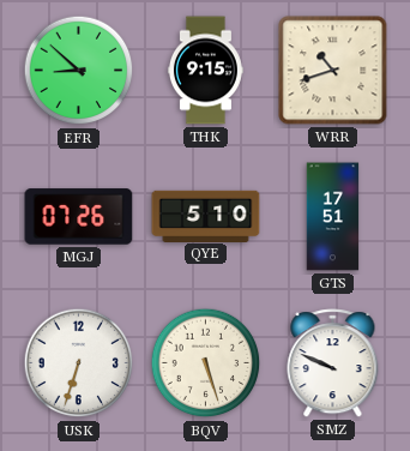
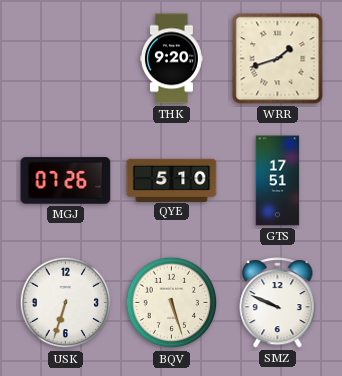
EFR: 8:52 -> none
THK: 9:15 -> 9:20
WRR: 10:42 -> 1:42
